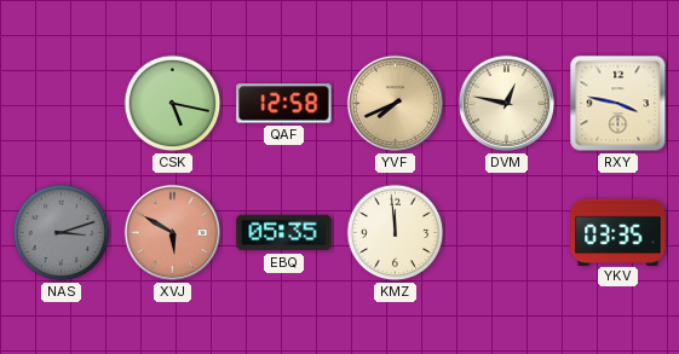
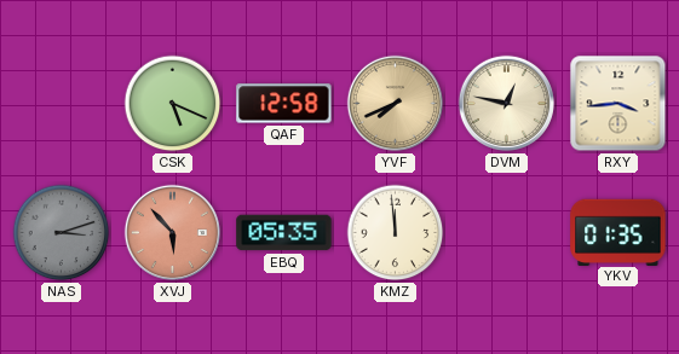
CSK: 5:17 -> 5:19
RXY: 3:47 -> 3:44
XVJ: 5:50 -> 5:53
YKV: 03:35 -> 01:35
